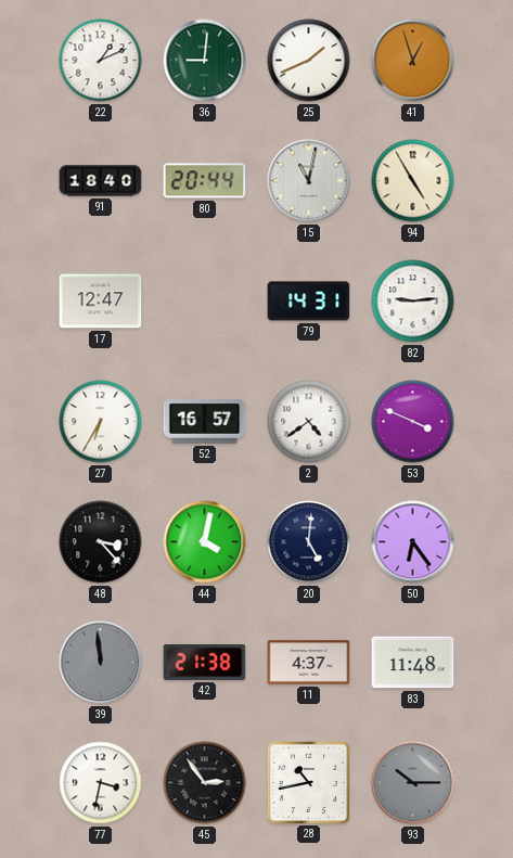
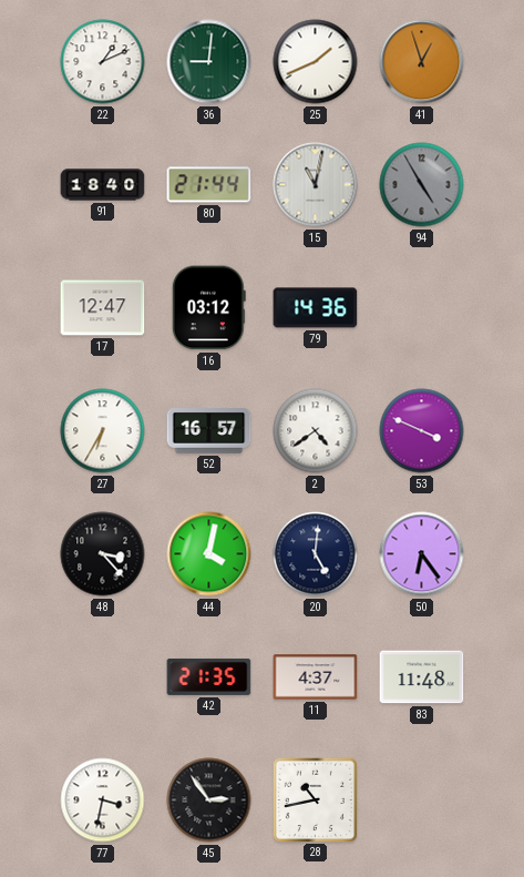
80: 20:44 -> 21:44
94 dial: cream -> grey
16: none -> 03:12
79: 14:31 -> 14:36
82: 9:14 -> none
39: 11:59 -> none
42: 21:38 -> 21:35
93: 10:15 -> none
